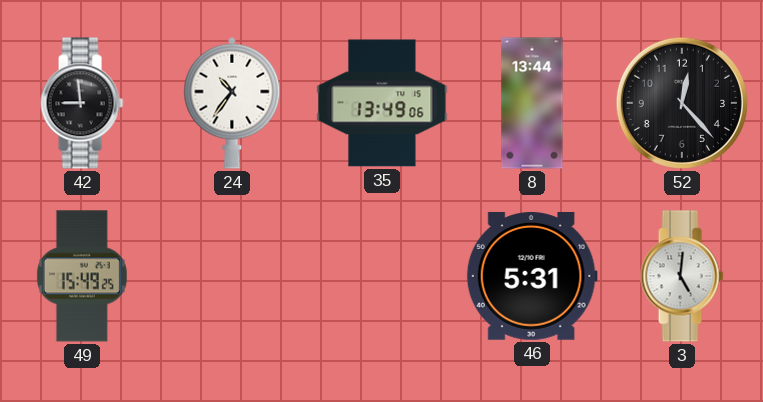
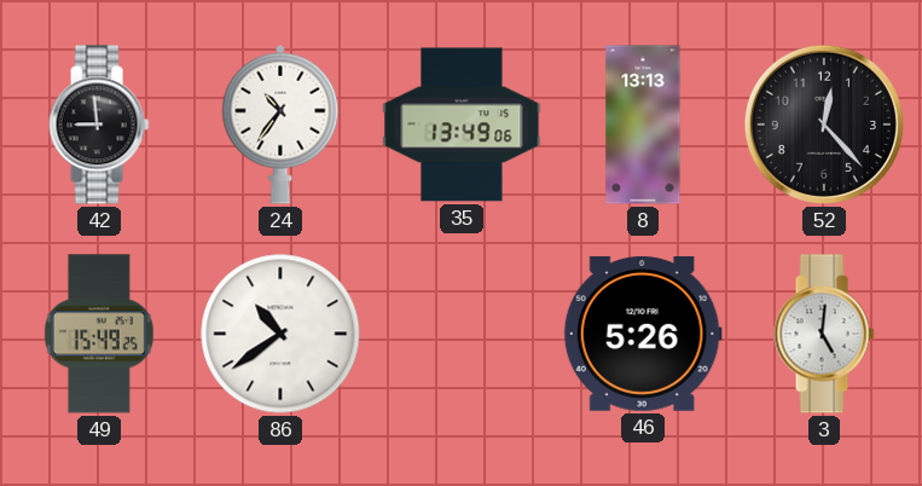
8: 13:44 -> 13:13
86: none -> 10:39
46: 5:31 -> 5:26
